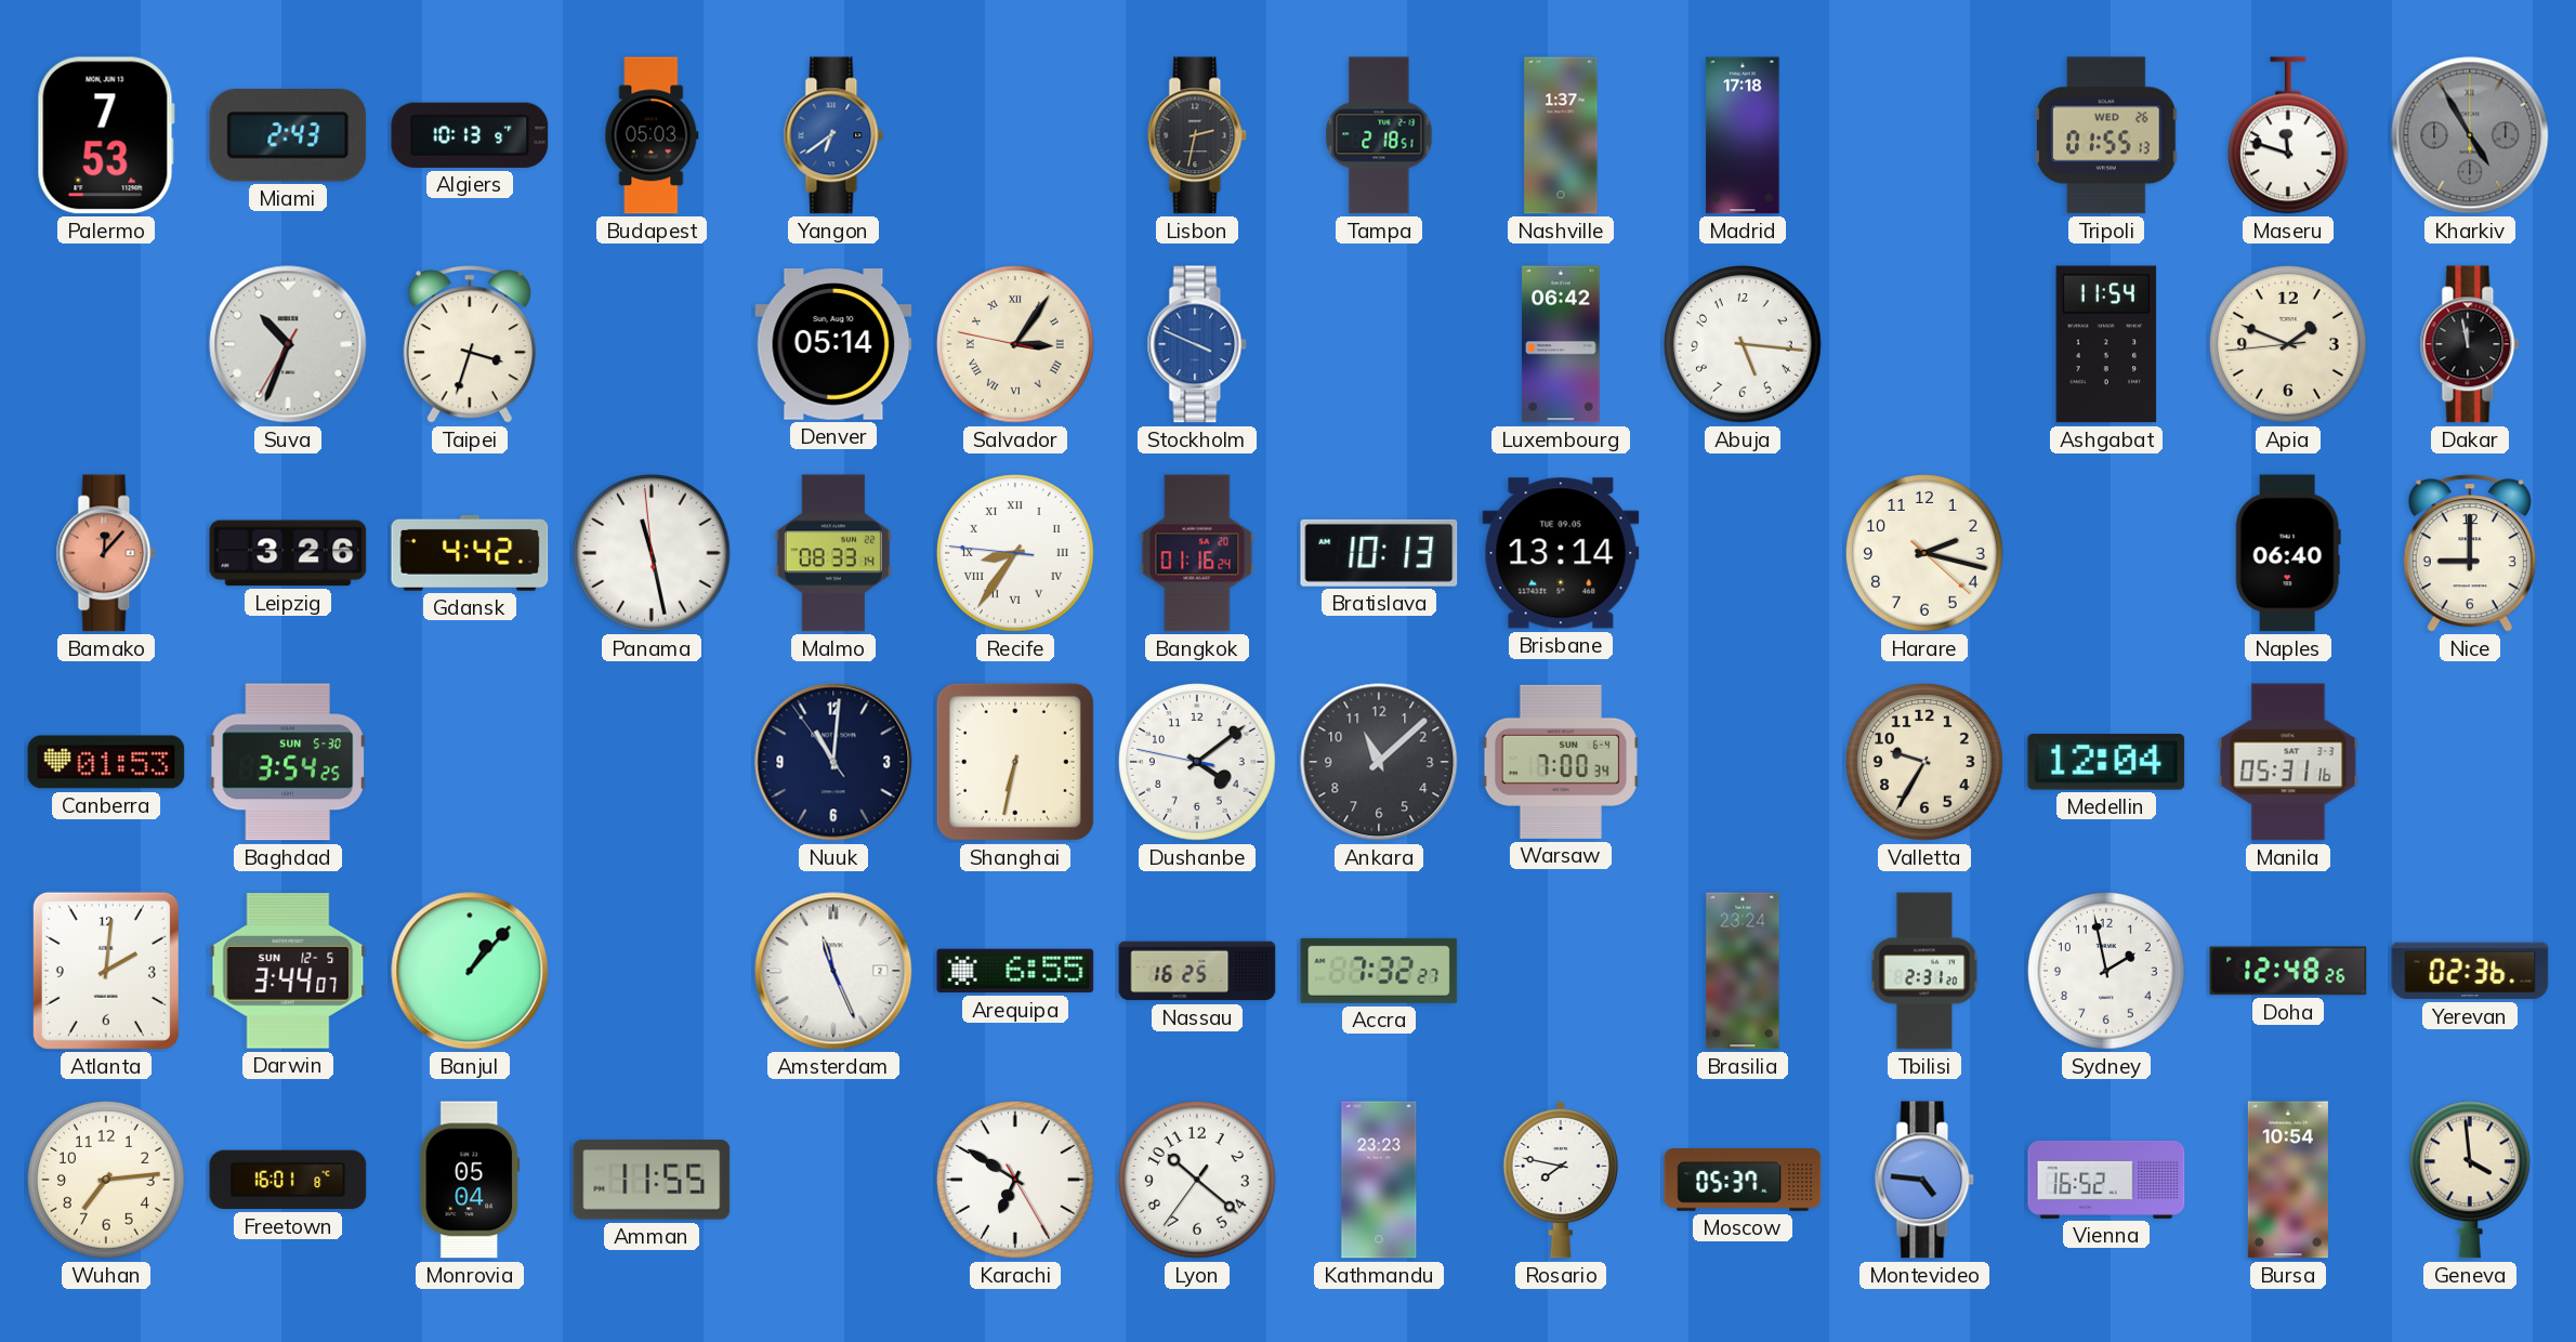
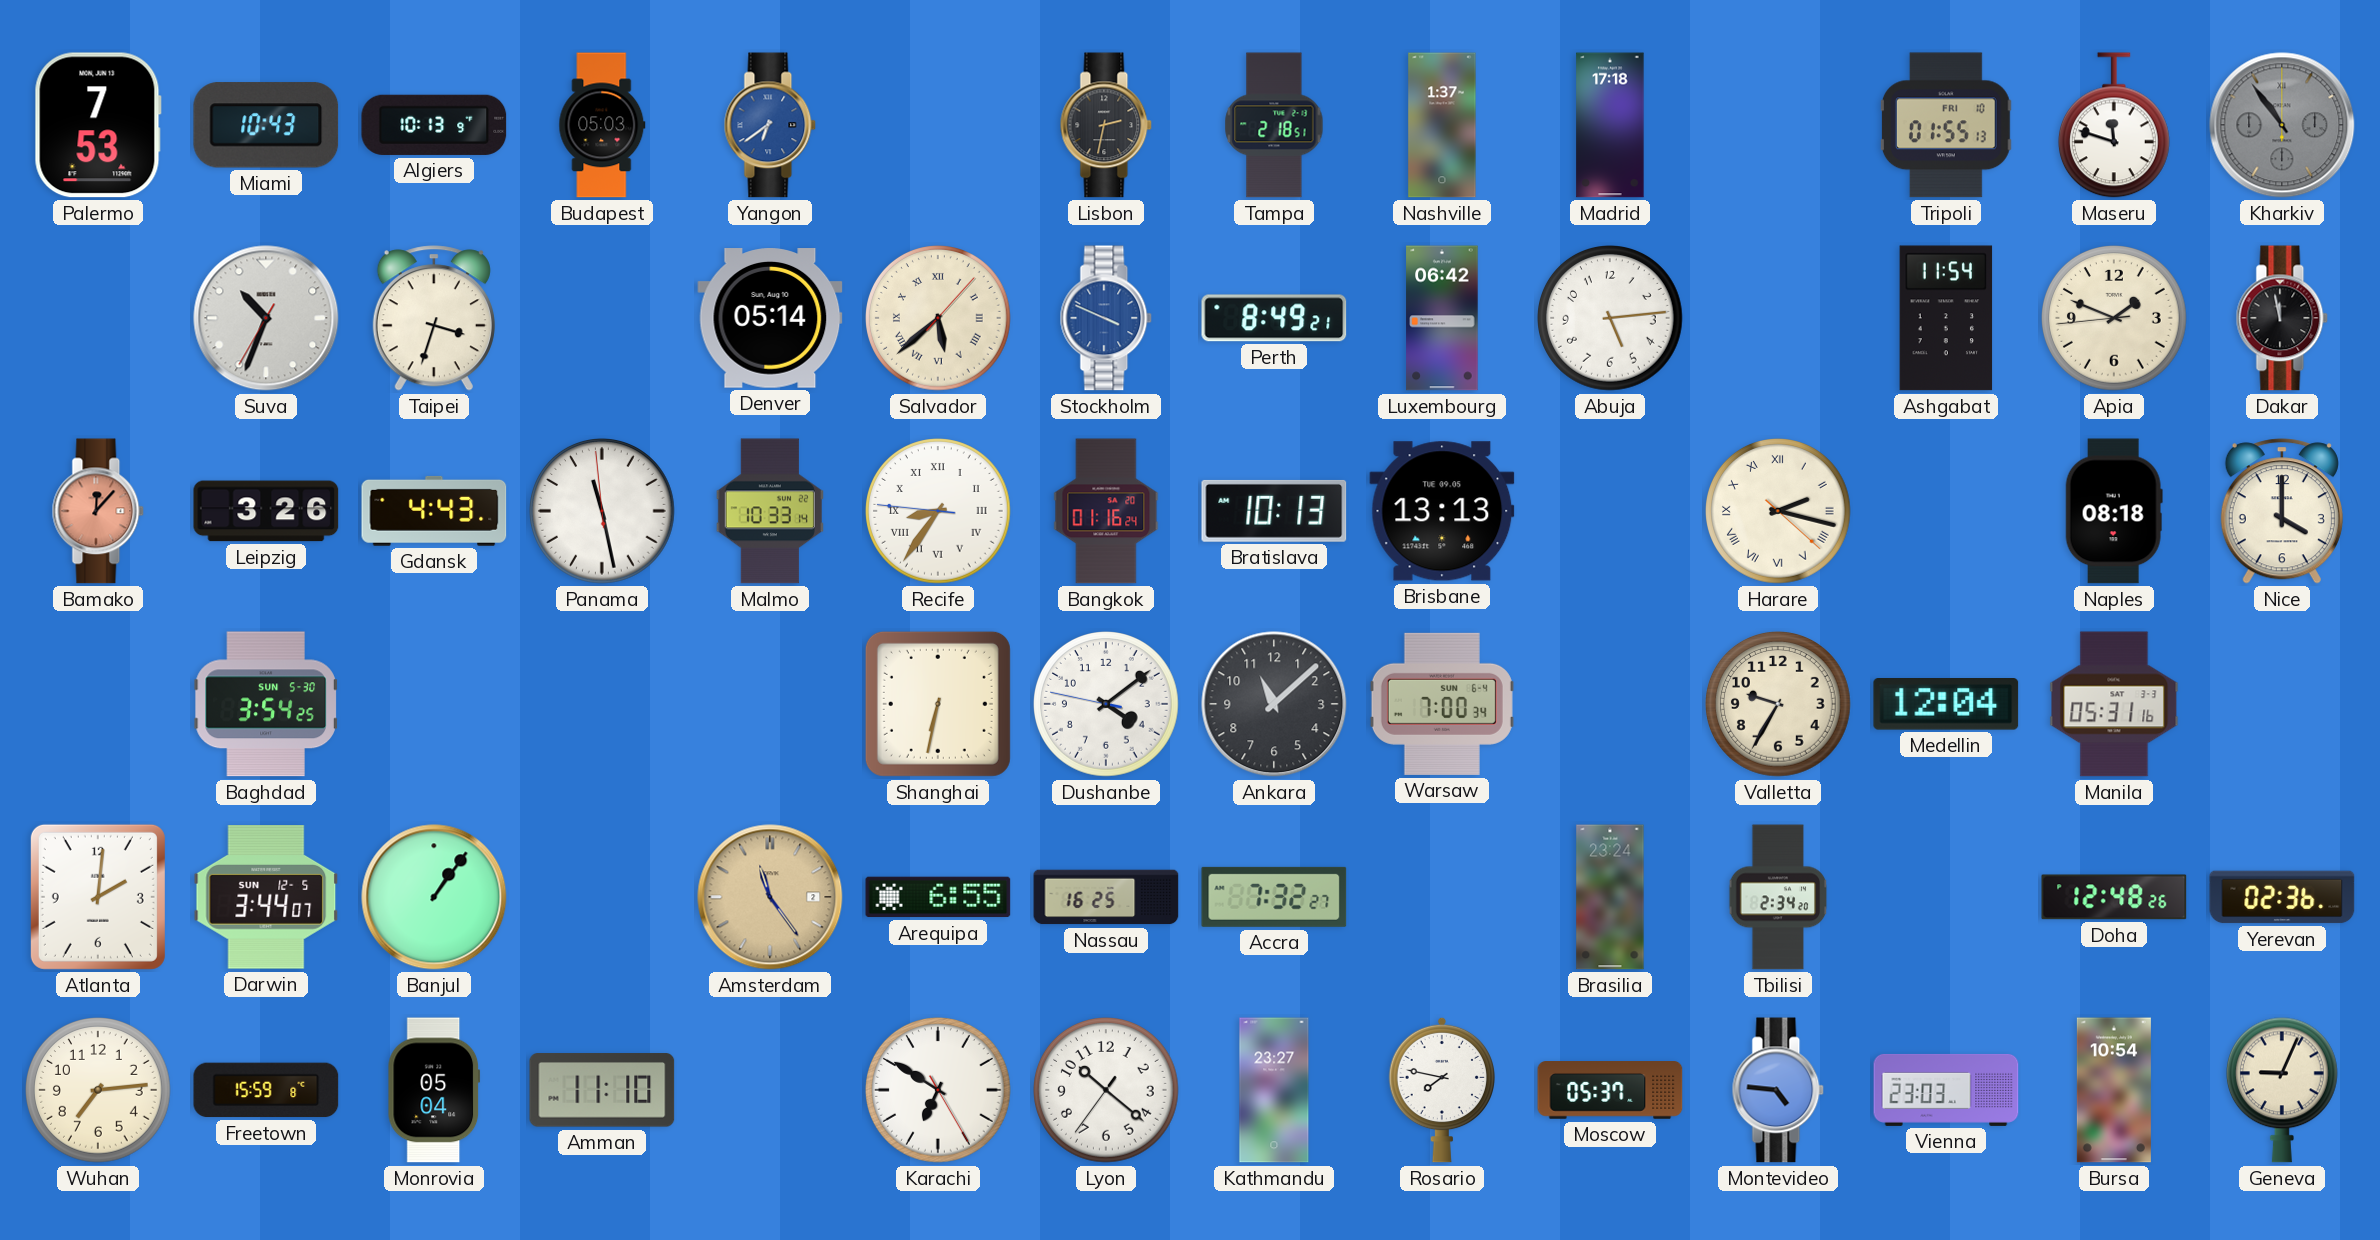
Miami: 2:43 -> 10:43
Tripoli date: WED 26 -> FRI 10
Kharkiv: 4:55 -> 10:54
Salvador: 3:05 -> 5:38
Perth: none -> 8:49
Abuja: 5:16 -> 5:14
Gdansk: 4:42 -> 4:43
Malmo: 08:33 -> 10:33
Brisbane: 13:14 -> 13:13
Harare numerals: Arabic -> Roman
Naples: 06:40 -> 08:18
Nice: 9:00 -> 4:00
Canberra: 01:53 -> none
Nuuk: 11:00 -> none
Banjul: 1:07 -> 1:06
Amsterdam: 11:26 -> 11:24
Amsterdam dial: white -> champagne
Tbilisi: 2:31 -> 2:34
Sydney: 1:58 -> none
Freetown: 16:01 -> 15:59
Amman: 11:55 -> 11:10
Kathmandu: 23:23 -> 23:27
Vienna: 16:52 -> 23:03
Geneva: 3:59 -> 9:04
